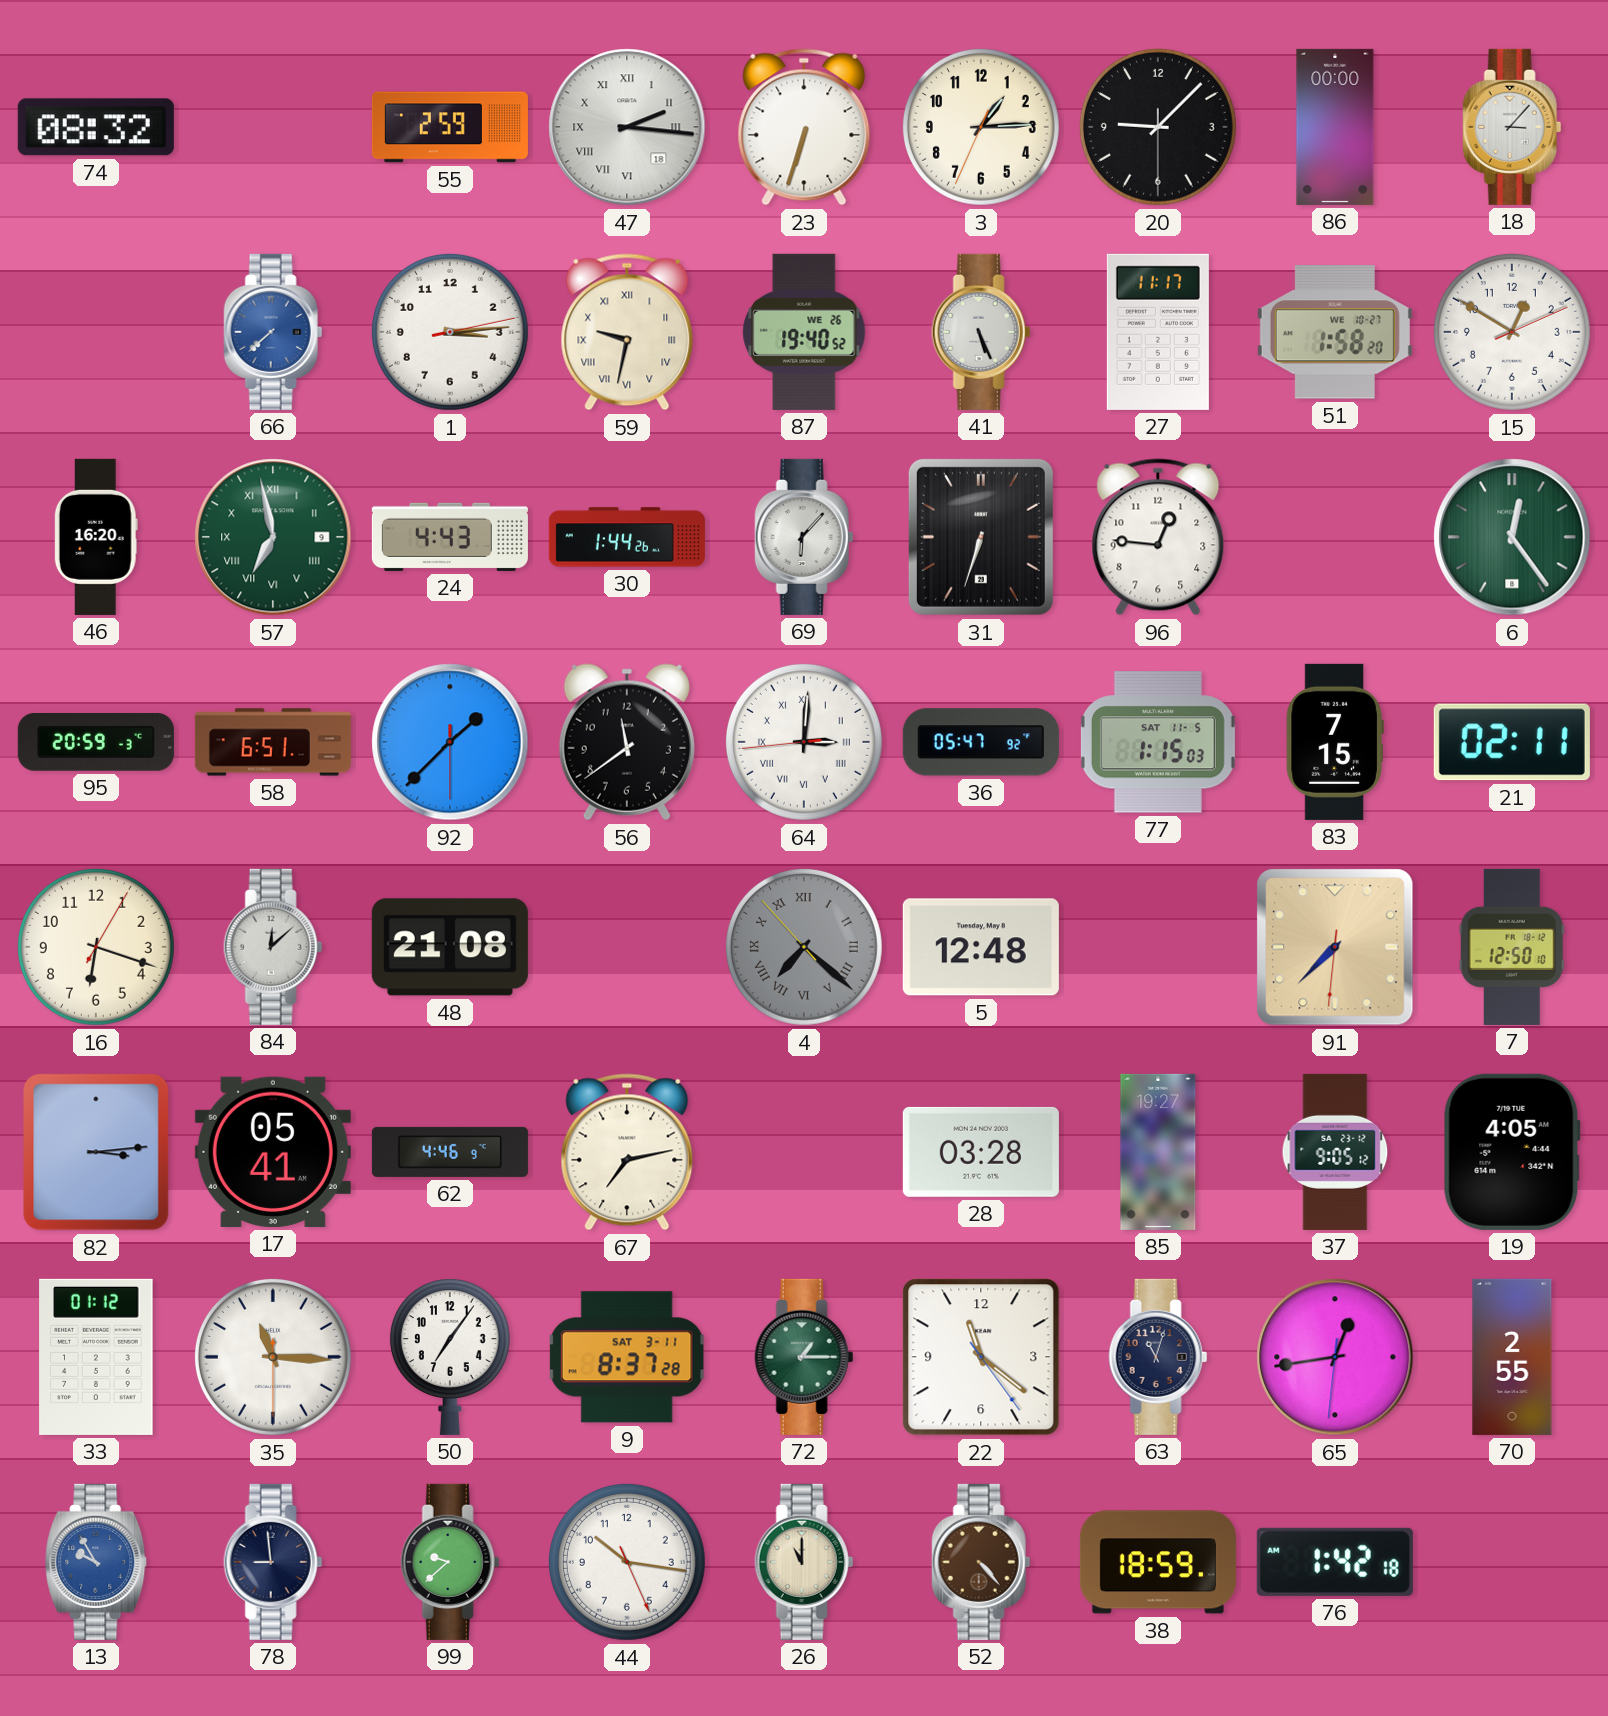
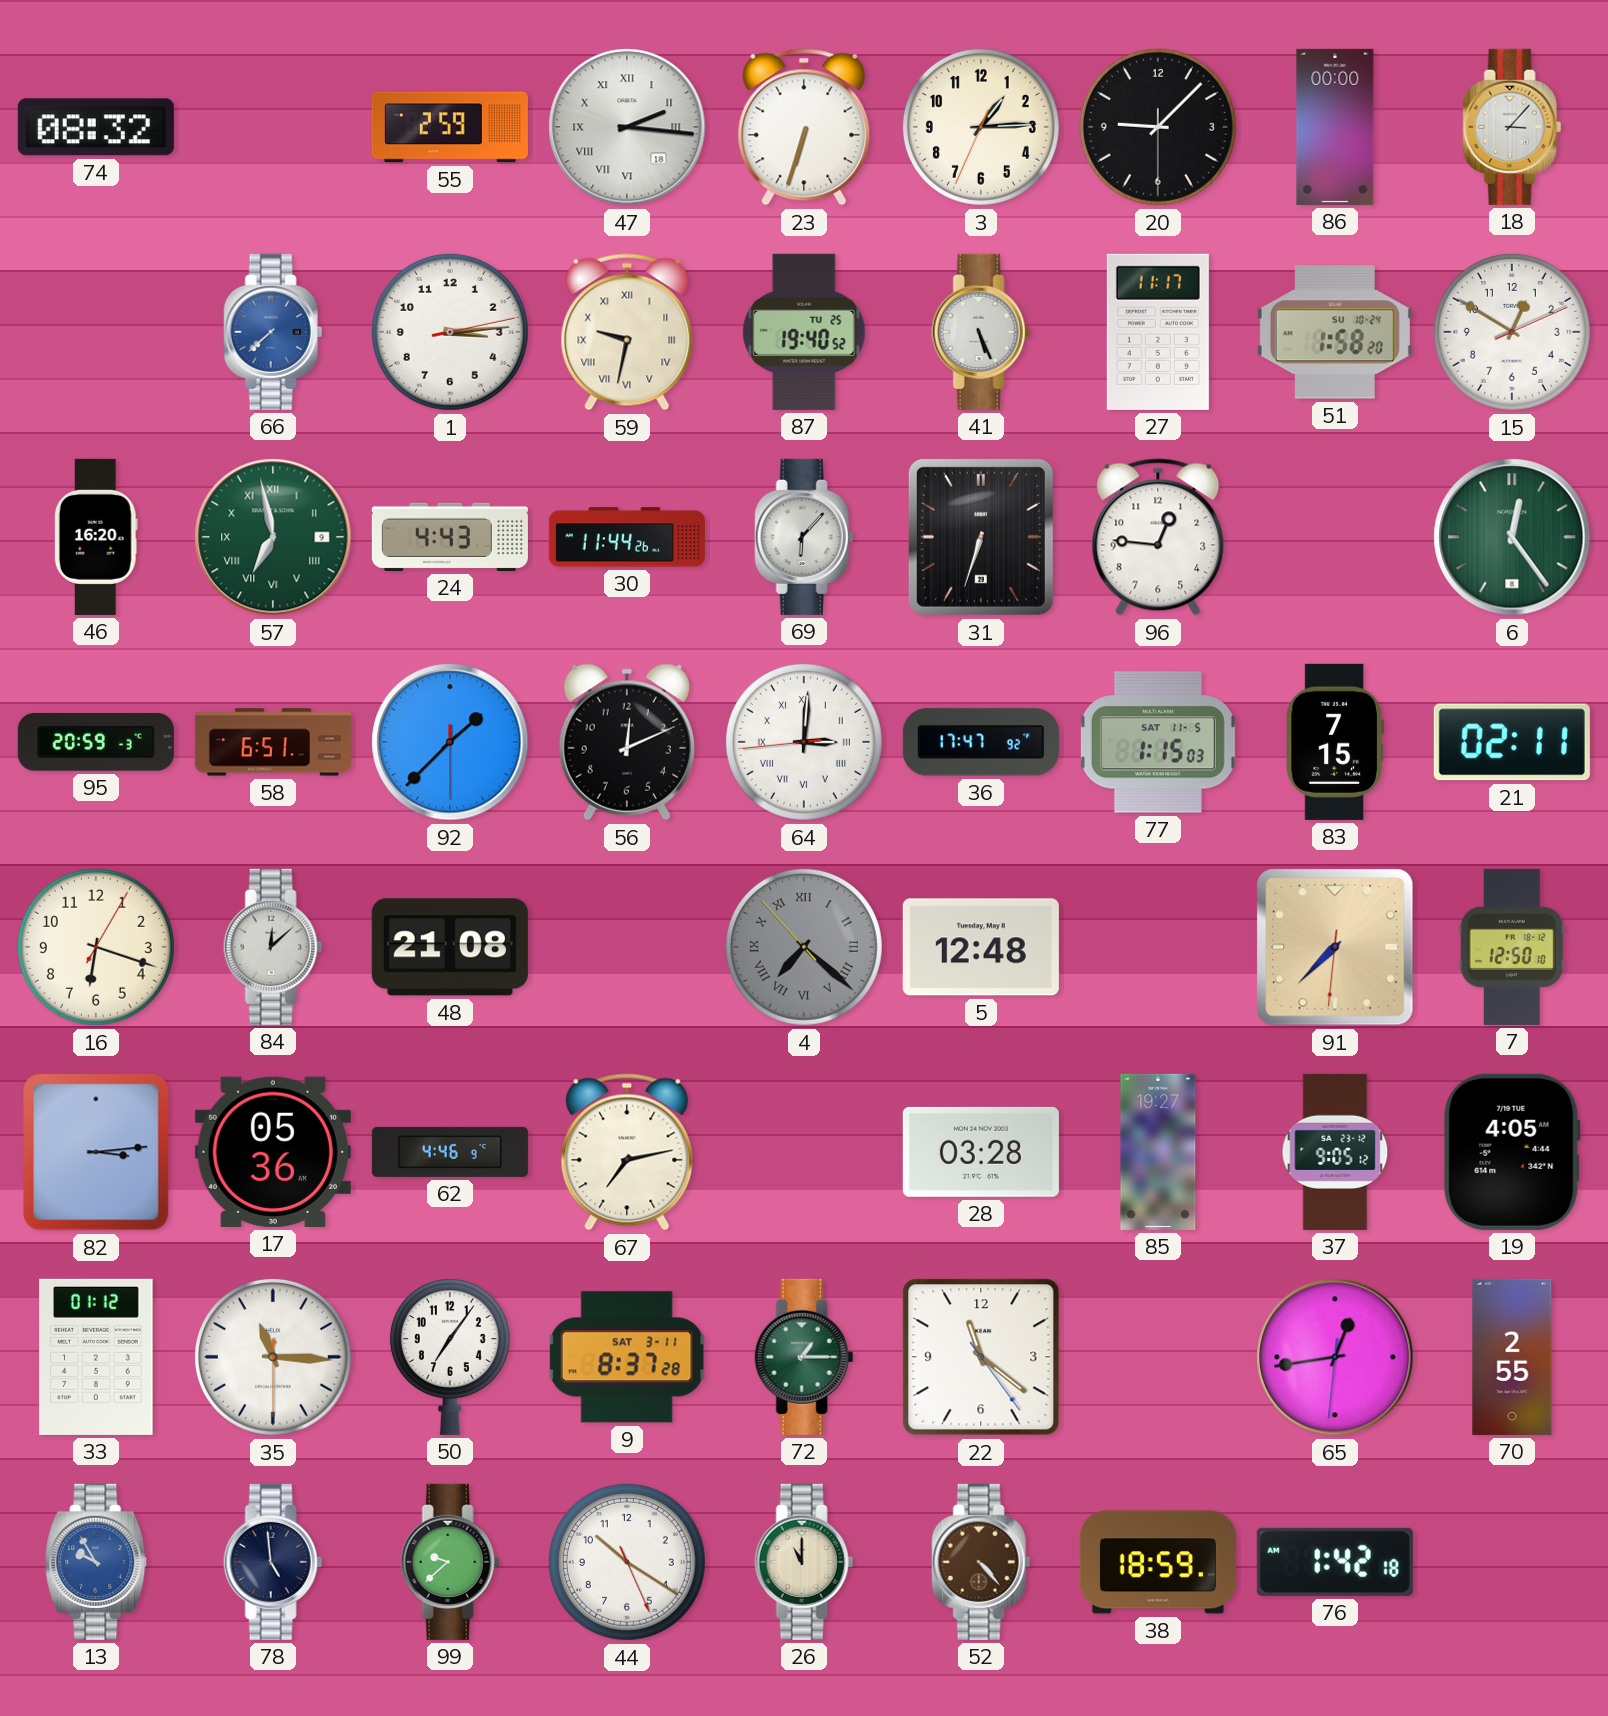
87 date: WE 26 -> TU 25
51 date: WE 10-27 -> SU 10-24
30: 1:44 -> 11:44
56: 11:39 -> 12:11
36: 05:47 -> 17:47
17: 05:41 -> 05:36
63: 11:03 -> none
78: 8:59 -> 4:59
44: 10:16 -> 10:20
